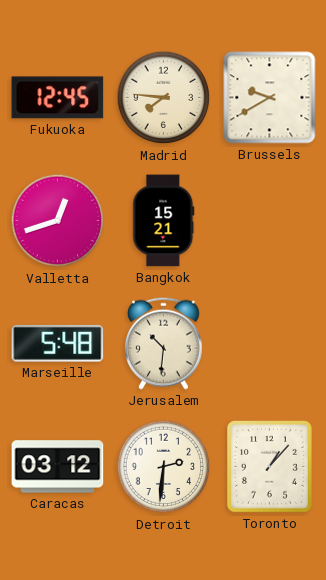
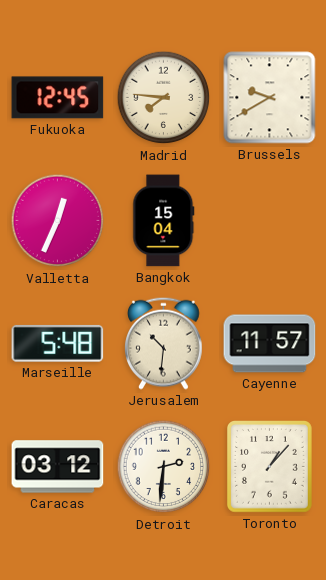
Valletta: 12:42 -> 12:34
Bangkok: 15:21 -> 15:04
Cayenne: none -> 11:57
